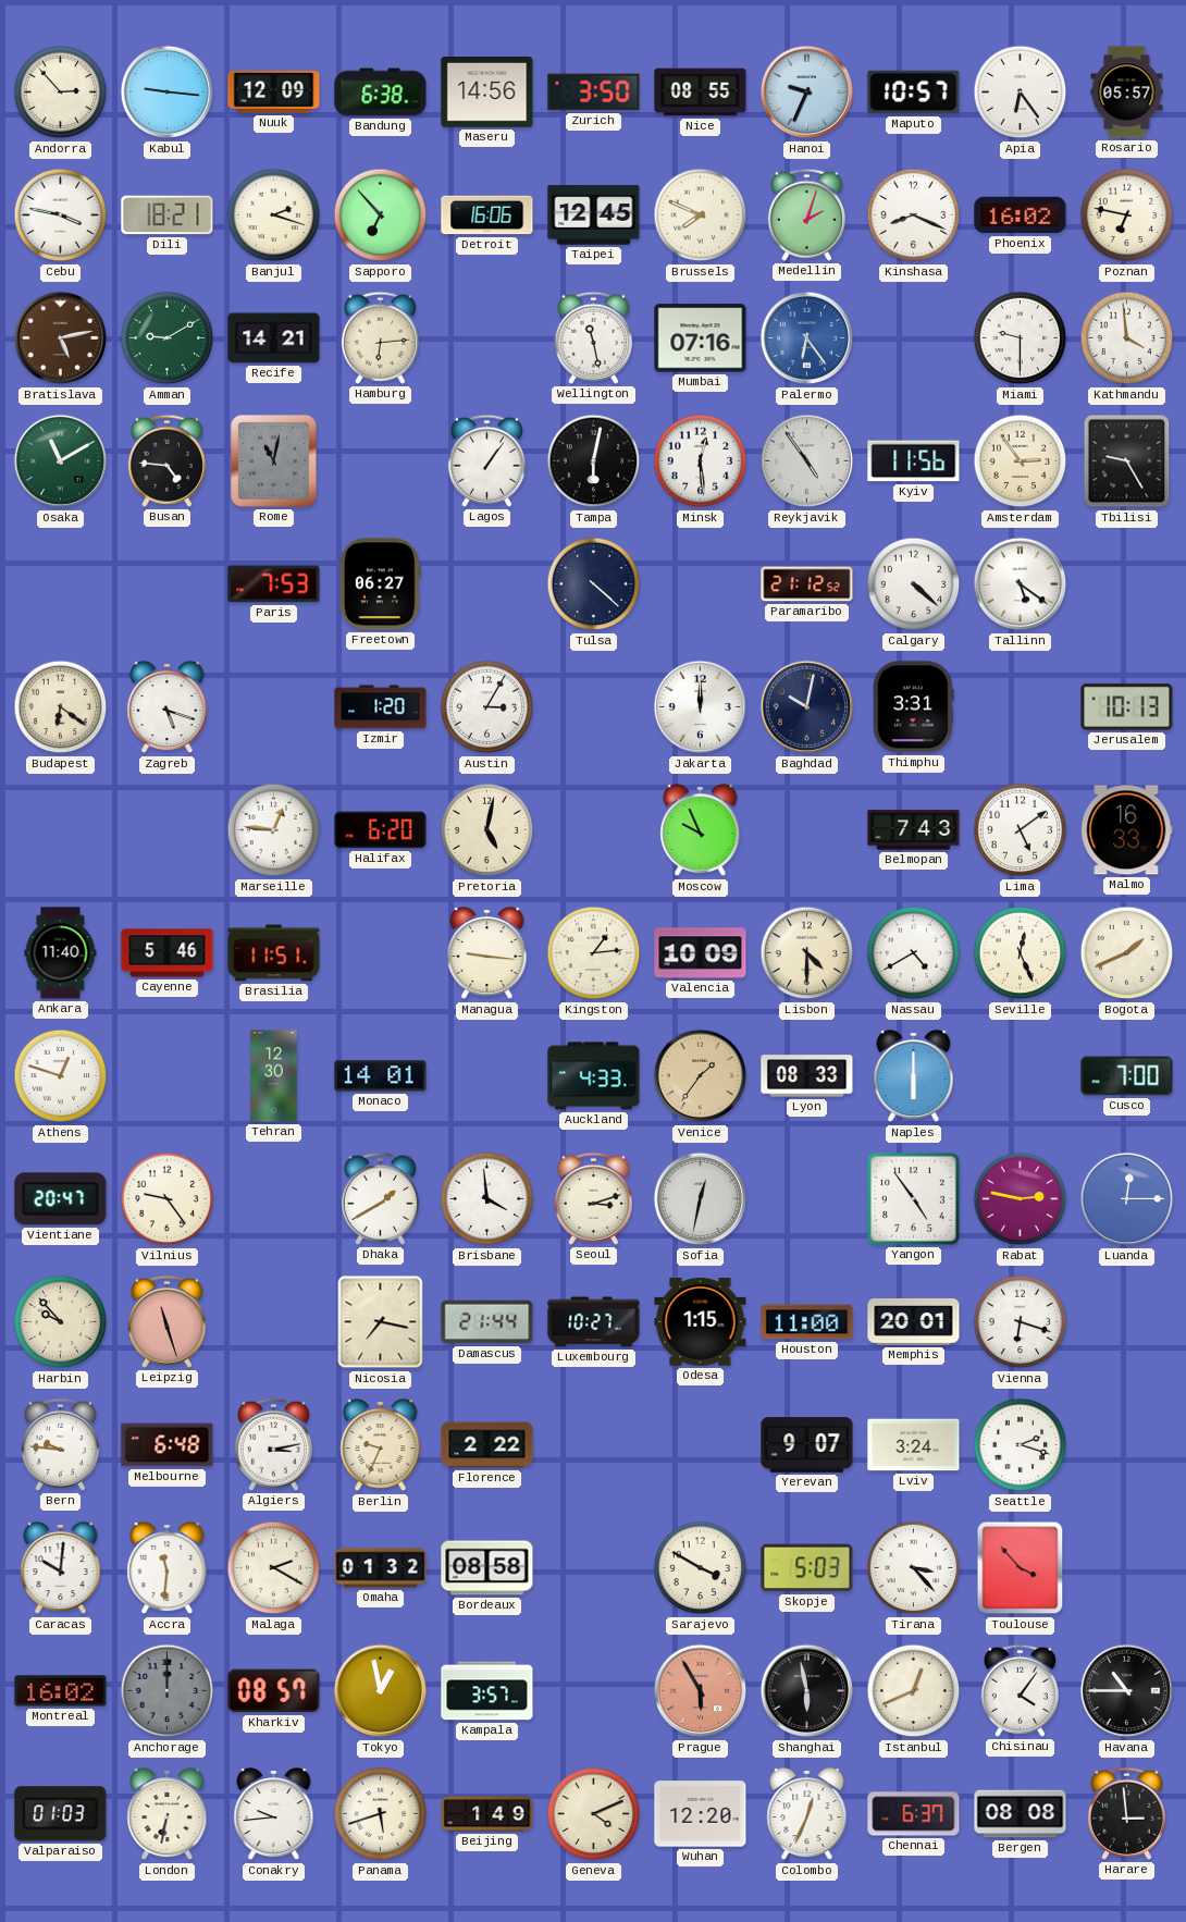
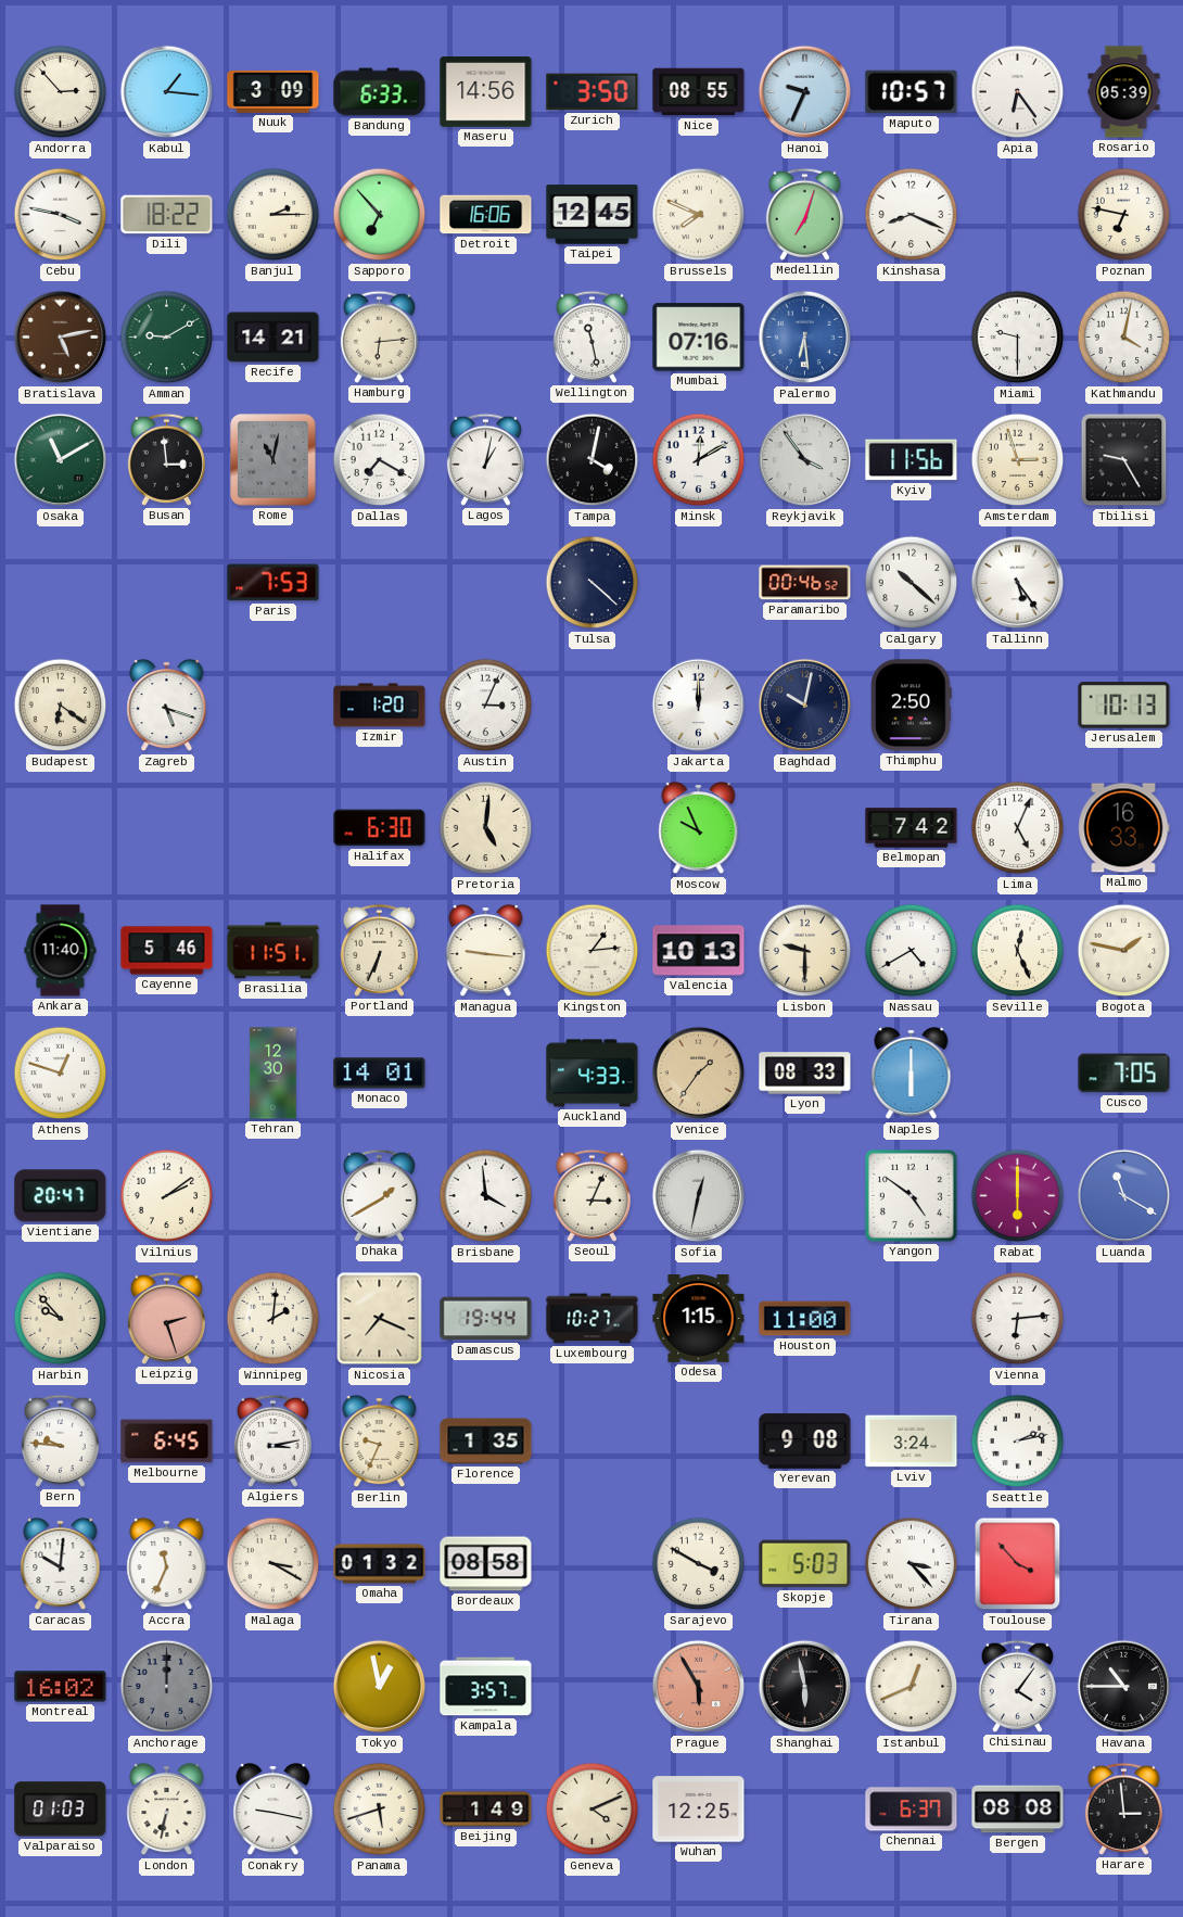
Kabul: 9:16 -> 1:16
Nuuk: 12:09 -> 3:09
Bandung: 6:38 -> 6:33
Rosario: 05:57 -> 05:39
Dili: 18:21 -> 18:22
Banjul: 2:18 -> 2:15
Medellin: 2:03 -> 7:03
Phoenix: 16:02 -> none
Palermo: 6:24 -> 6:29
Kathmandu: 3:59 -> 4:02
Busan: 4:46 -> 2:59
Dallas: none -> 7:20
Lagos: 1:06 -> 1:02
Tampa: 6:02 -> 4:02
Minsk: 12:29 -> 12:10
Reykjavik: 4:54 -> 3:54
Amsterdam: 2:54 -> 2:57
Freetown: 06:27 -> none
Paramaribo: 21:12 -> 00:46
Calgary: 4:22 -> 10:22
Tallinn: 5:21 -> 5:24
Austin: 3:05 -> 3:04
Thimphu: 3:31 -> 2:50
Marseille: 12:46 -> none
Halifax: 6:20 -> 6:30
Pretoria: 5:02 -> 5:01
Belmopan: 7:43 -> 7:42
Lima: 5:09 -> 5:04
Portland: none -> 6:34
Valencia: 10:09 -> 10:13
Lisbon: 4:30 -> 9:30
Bogota: 1:41 -> 1:47
Cusco: 7:00 -> 7:05
Vilnius: 9:24 -> 2:09
Seoul: 3:12 -> 3:04
Yangon: 4:54 -> 4:51
Rabat: 2:47 -> 6:00
Luanda: 12:15 -> 11:20
Leipzig: 11:27 -> 2:27
Winnipeg: none -> 2:01
Nicosia: 7:17 -> 7:19
Damascus: 21:44 -> 19:44
Memphis: 20:01 -> none
Vienna: 6:18 -> 6:14
Melbourne: 6:48 -> 6:45
Florence: 2:22 -> 1:35
Yerevan: 9:07 -> 9:08
Seattle: 2:18 -> 2:13
Accra: 11:31 -> 11:34
Malaga: 2:20 -> 3:20
Kharkiv: 08:57 -> none
Conakry: 9:44 -> 9:17
Wuhan: 12:20 -> 12:25
Colombo: 12:34 -> none
